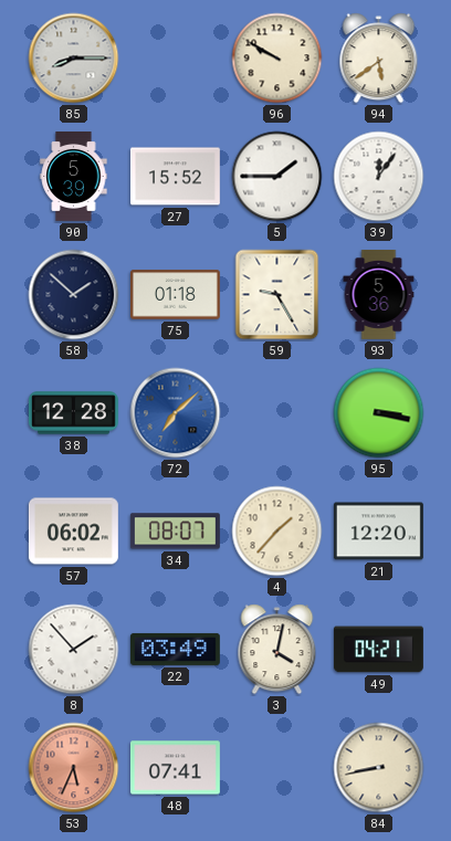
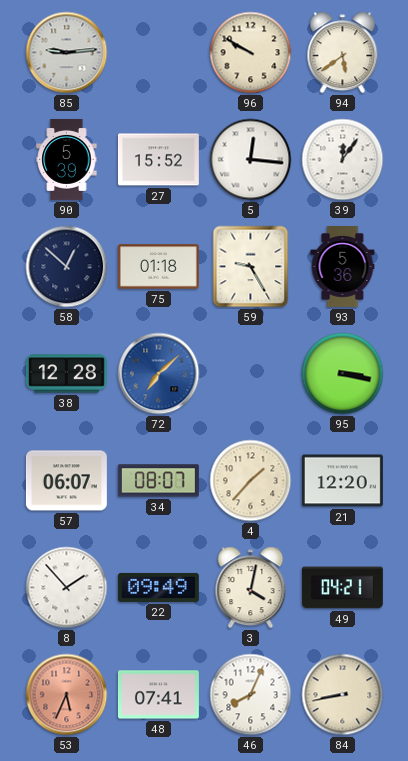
85: 8:15 -> 9:14
5: 1:45 -> 12:16
58: 1:52 -> 12:52
57: 06:02 -> 06:07
22: 03:49 -> 09:49
46: none -> 8:04
